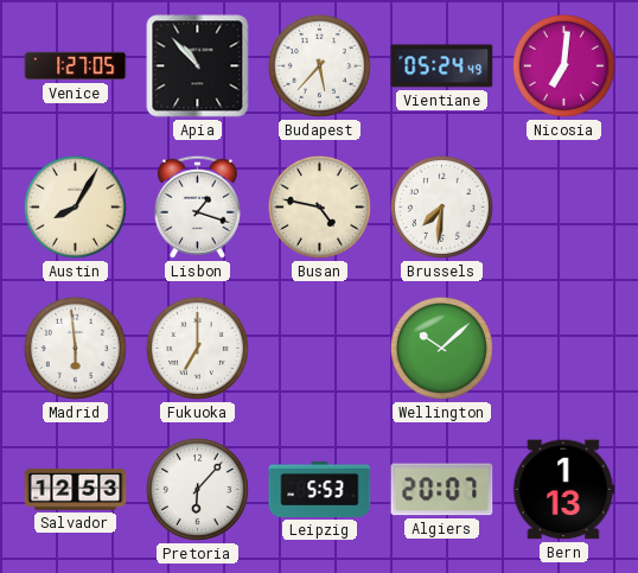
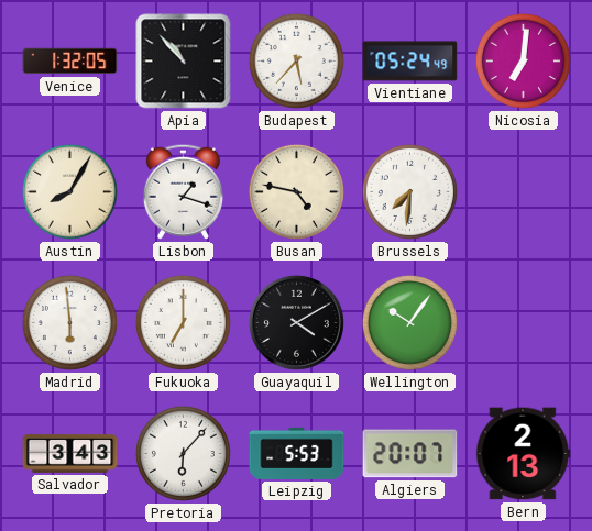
Venice: 1:27 -> 1:32
Guayaquil: none -> 4:10
Wellington: 10:08 -> 10:06
Salvador: 12:53 -> 3:43
Bern: 1:13 -> 2:13
